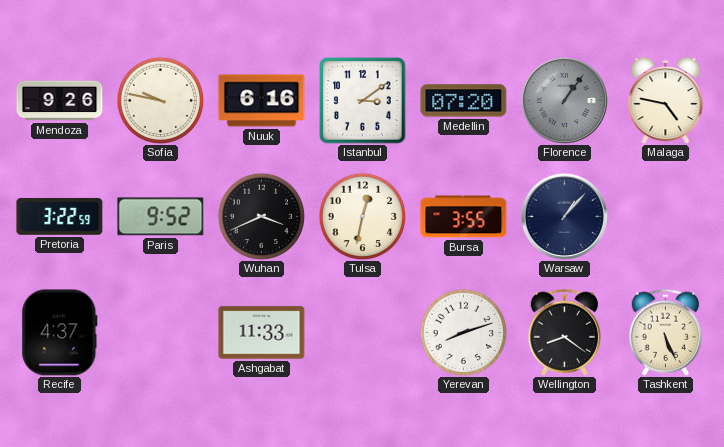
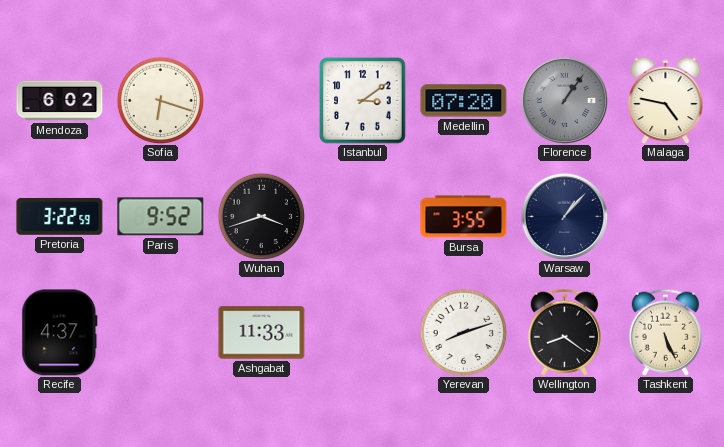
Mendoza: 9:26 -> 6:02
Sofia: 9:47 -> 6:18
Nuuk: 6:16 -> none
Wuhan: 3:41 -> 3:42
Tulsa: 12:32 -> none
